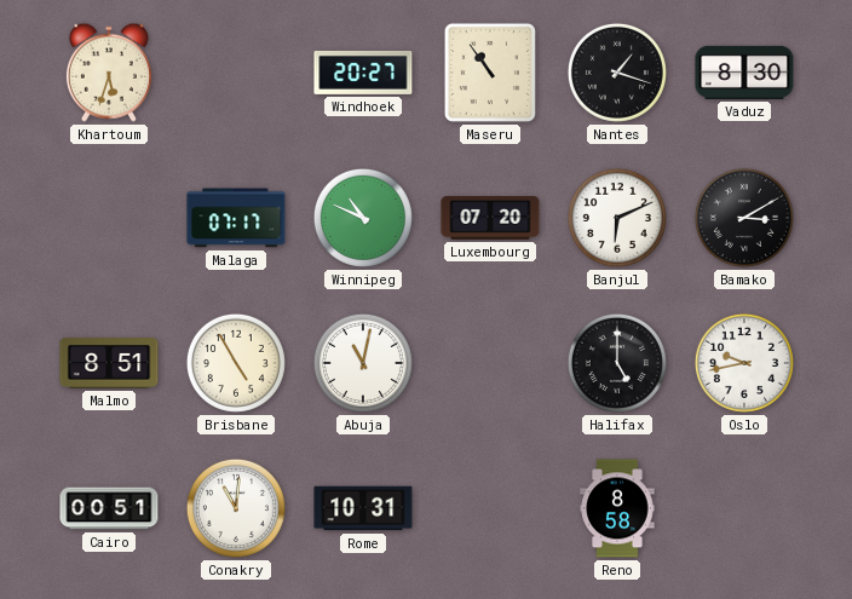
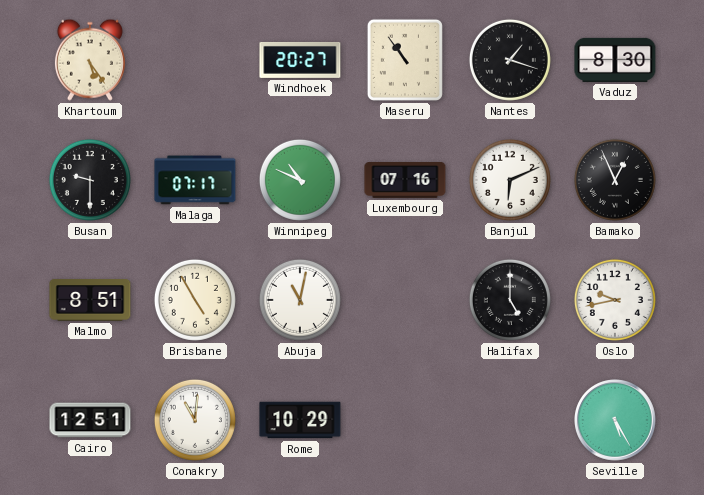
Khartoum: 5:33 -> 5:24
Busan: none -> 9:30
Luxembourg: 07:20 -> 07:16
Bamako: 3:10 -> 12:56
Cairo: 00:51 -> 12:51
Rome: 10:31 -> 10:29
Reno: 8:58 -> none
Seville: none -> 5:25
